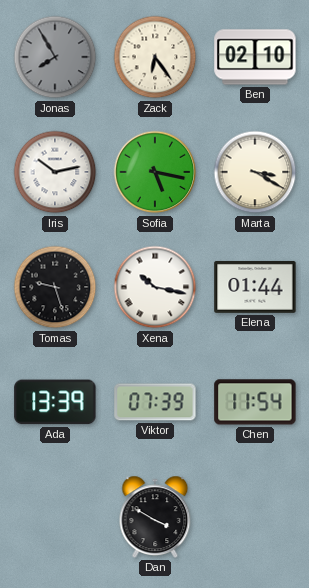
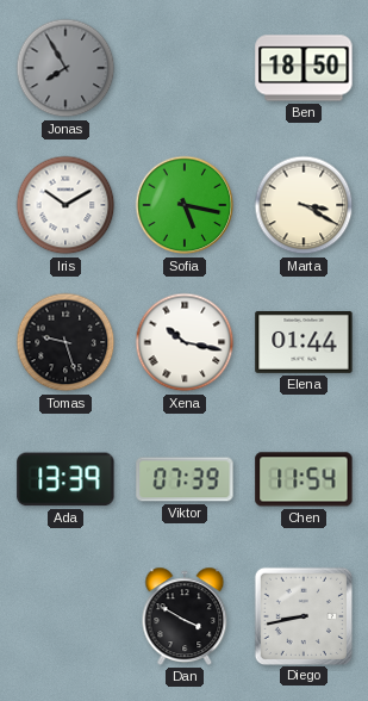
Zack: 6:24 -> none
Ben: 02:10 -> 18:50
Iris: 10:13 -> 10:10
Diego: none -> 8:43
